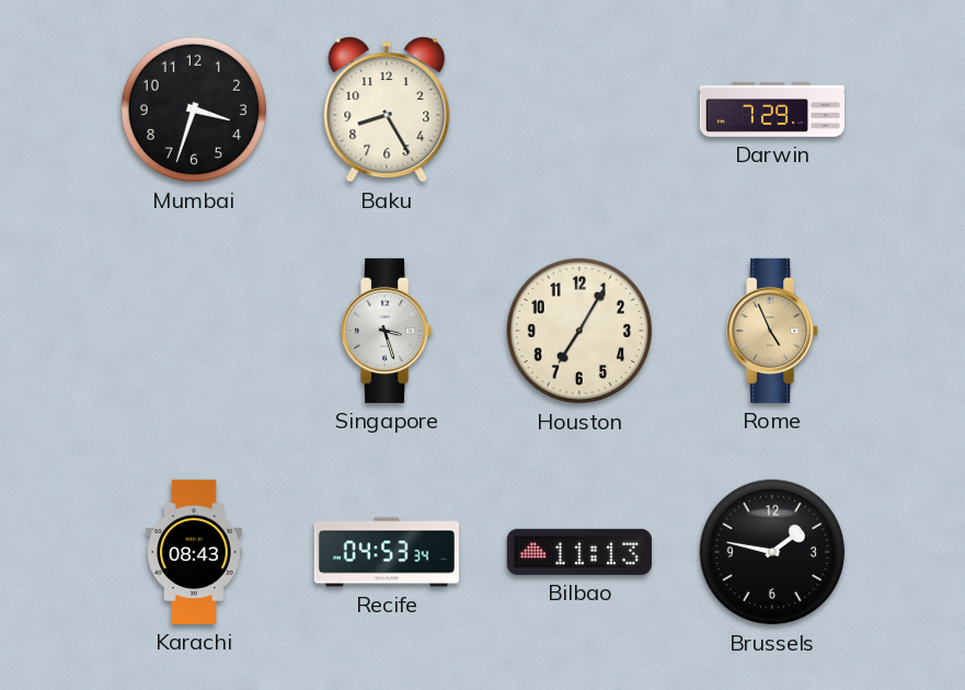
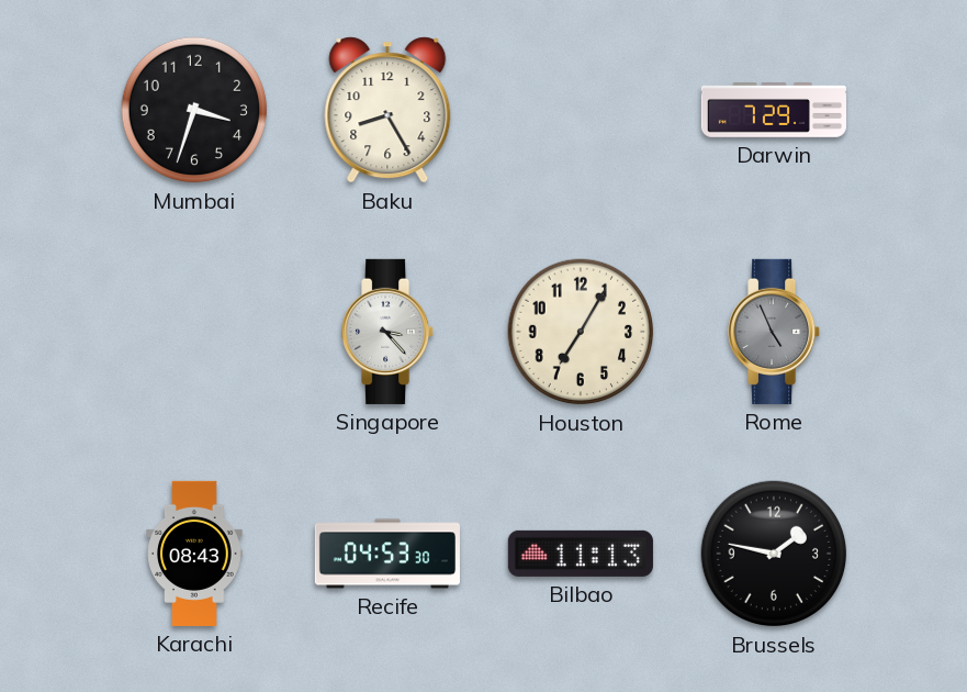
Singapore: 3:27 -> 3:23
Rome dial: champagne -> grey
Recife: 04:53:34 -> 04:53:30
